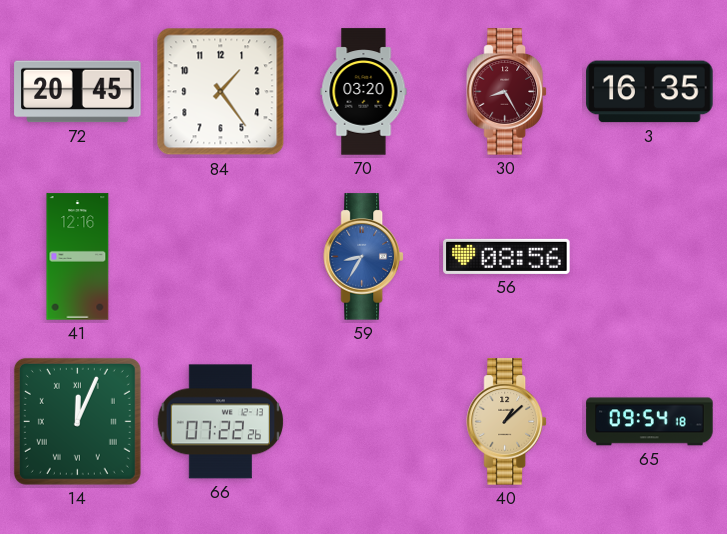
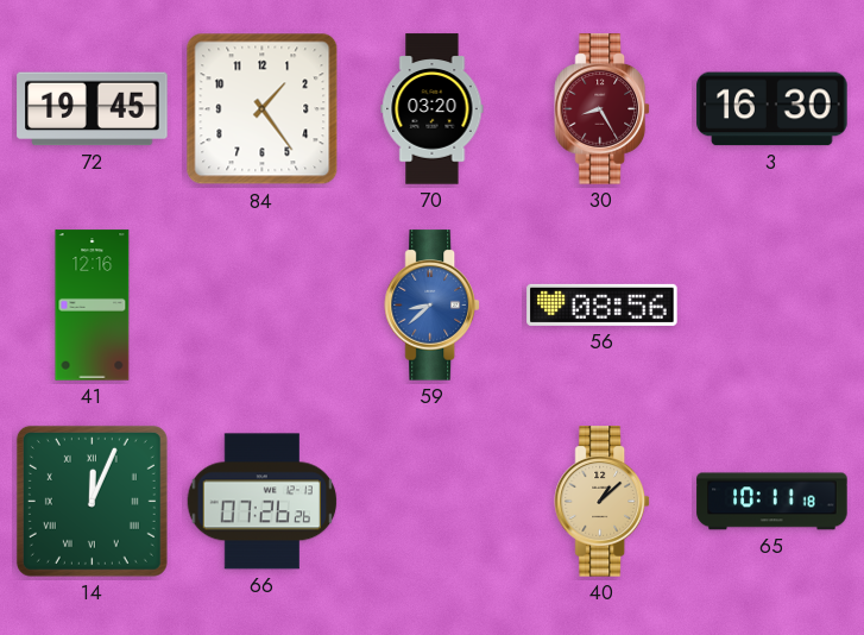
72: 20:45 -> 19:45
3: 16:35 -> 16:30
59: 8:35 -> 8:38
66: 07:22 -> 07:26
65: 09:54 -> 10:11
